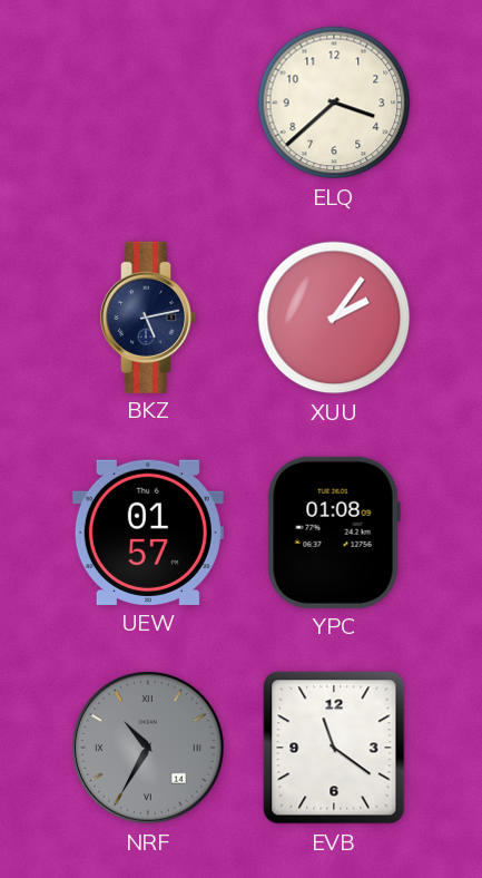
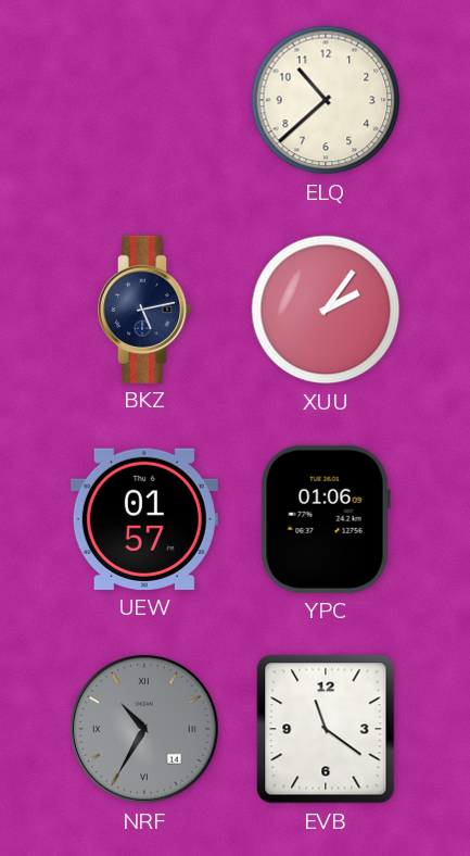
ELQ: 3:38 -> 10:38
YPC: 01:08 -> 01:06
